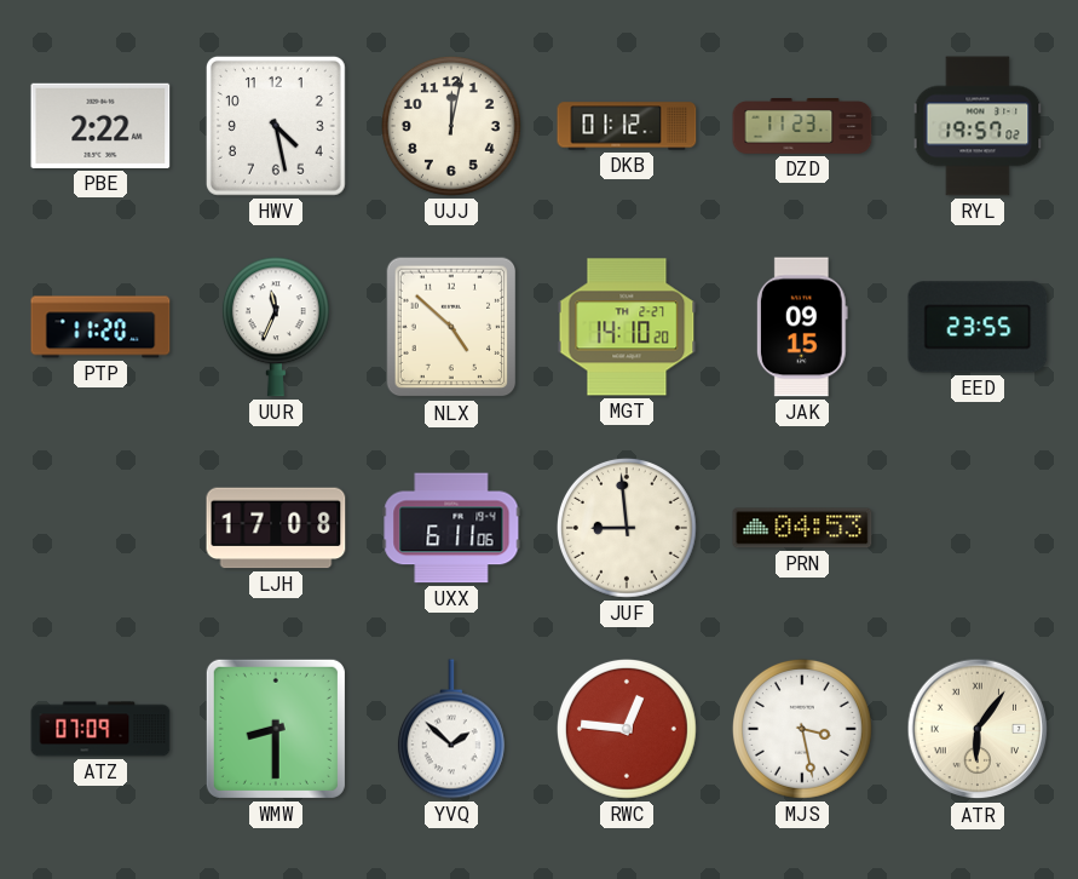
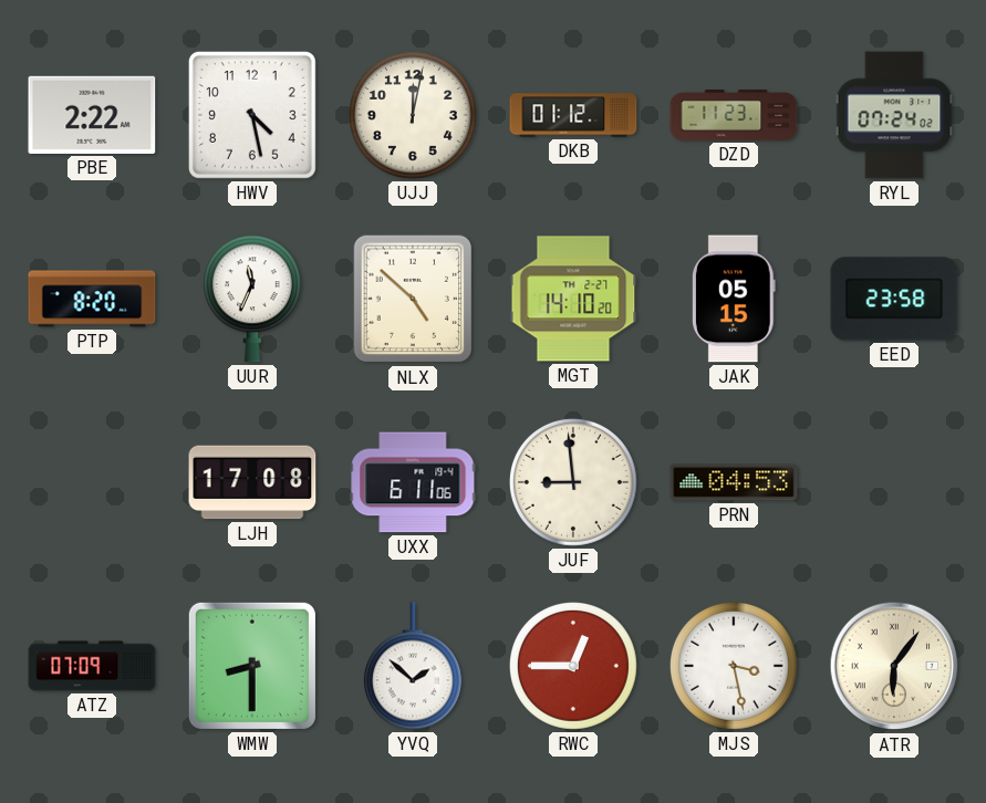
RYL: 19:57 -> 07:24
PTP: 11:20 -> 8:20
JAK: 09:15 -> 05:15
EED: 23:55 -> 23:58
RWC: 12:46 -> 12:45
